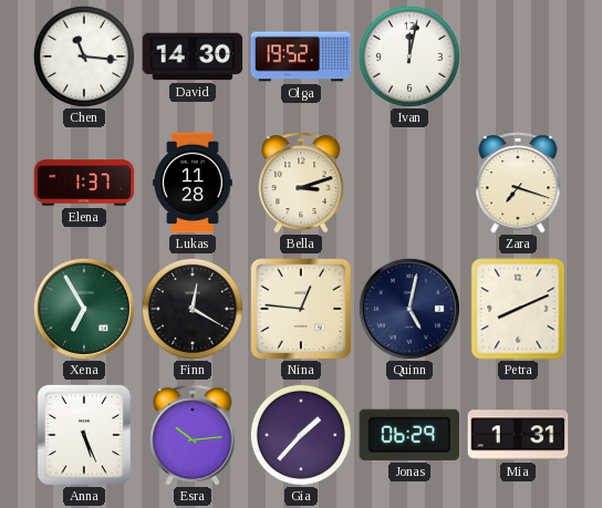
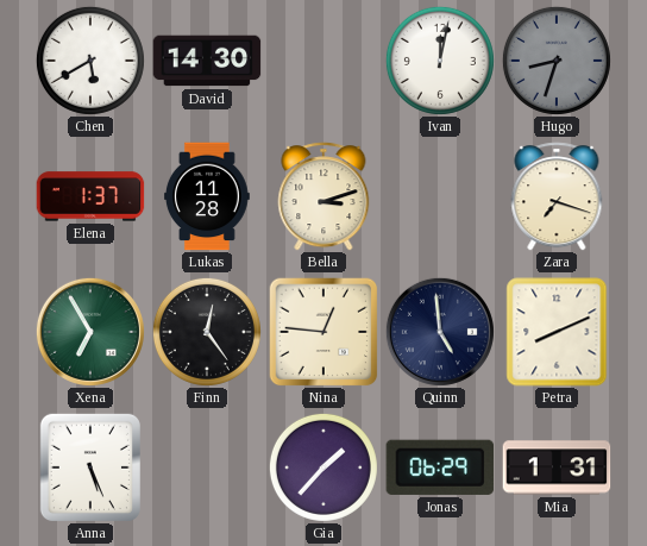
Chen: 11:16 -> 5:40
Olga: 19:52 -> none
Hugo: none -> 8:33
Finn: 12:20 -> 12:24
Quinn: 5:02 -> 4:59
Esra: 10:14 -> none
